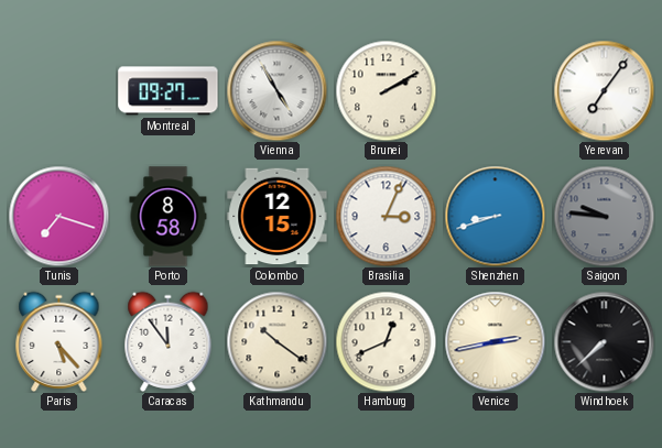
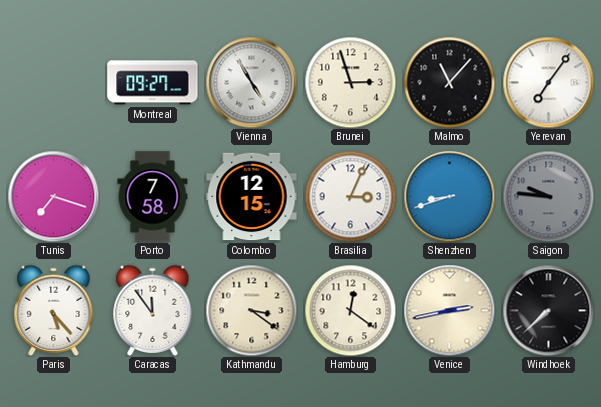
Brunei: 2:10 -> 2:57
Malmo: none -> 11:07
Porto: 8:58 -> 7:58
Kathmandu: 10:21 -> 3:21
Hamburg: 12:41 -> 12:21
